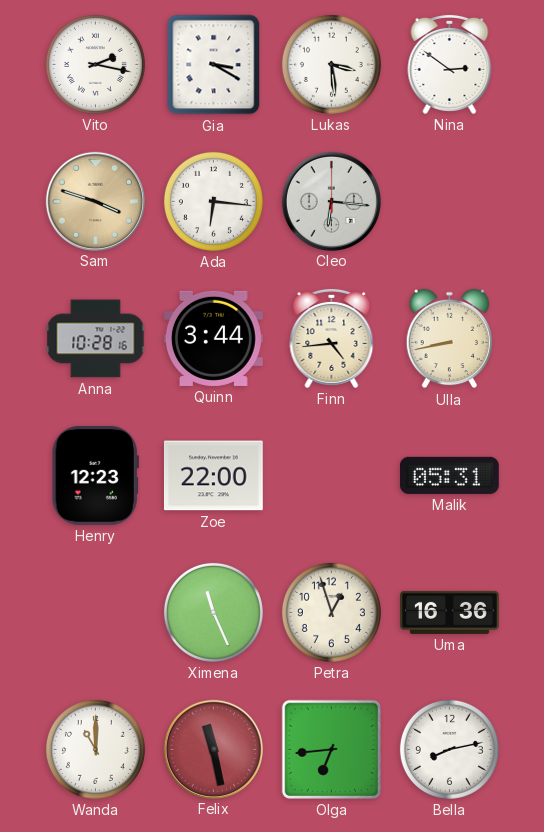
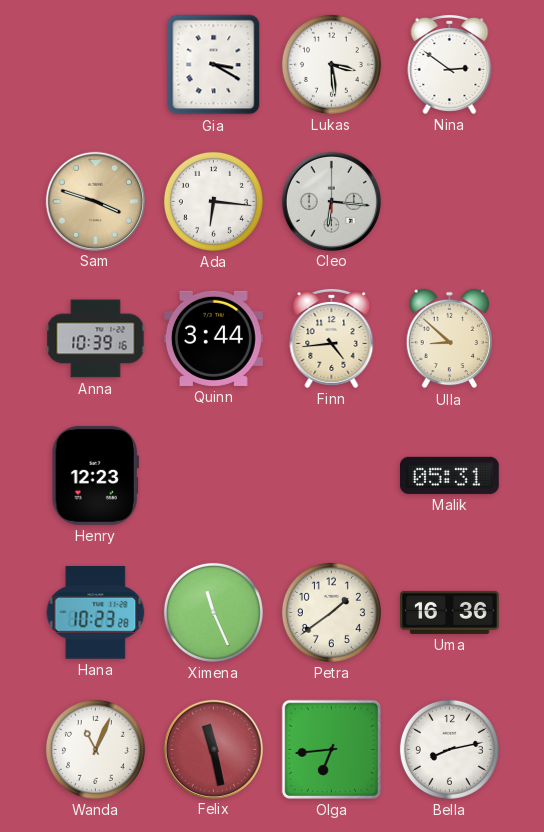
Vito: 2:17 -> none
Anna: 10:28 -> 10:39
Ulla: 8:43 -> 8:52
Zoe: 22:00 -> none
Hana: none -> 10:23
Petra: 12:57 -> 1:39
Wanda: 11:00 -> 11:04
